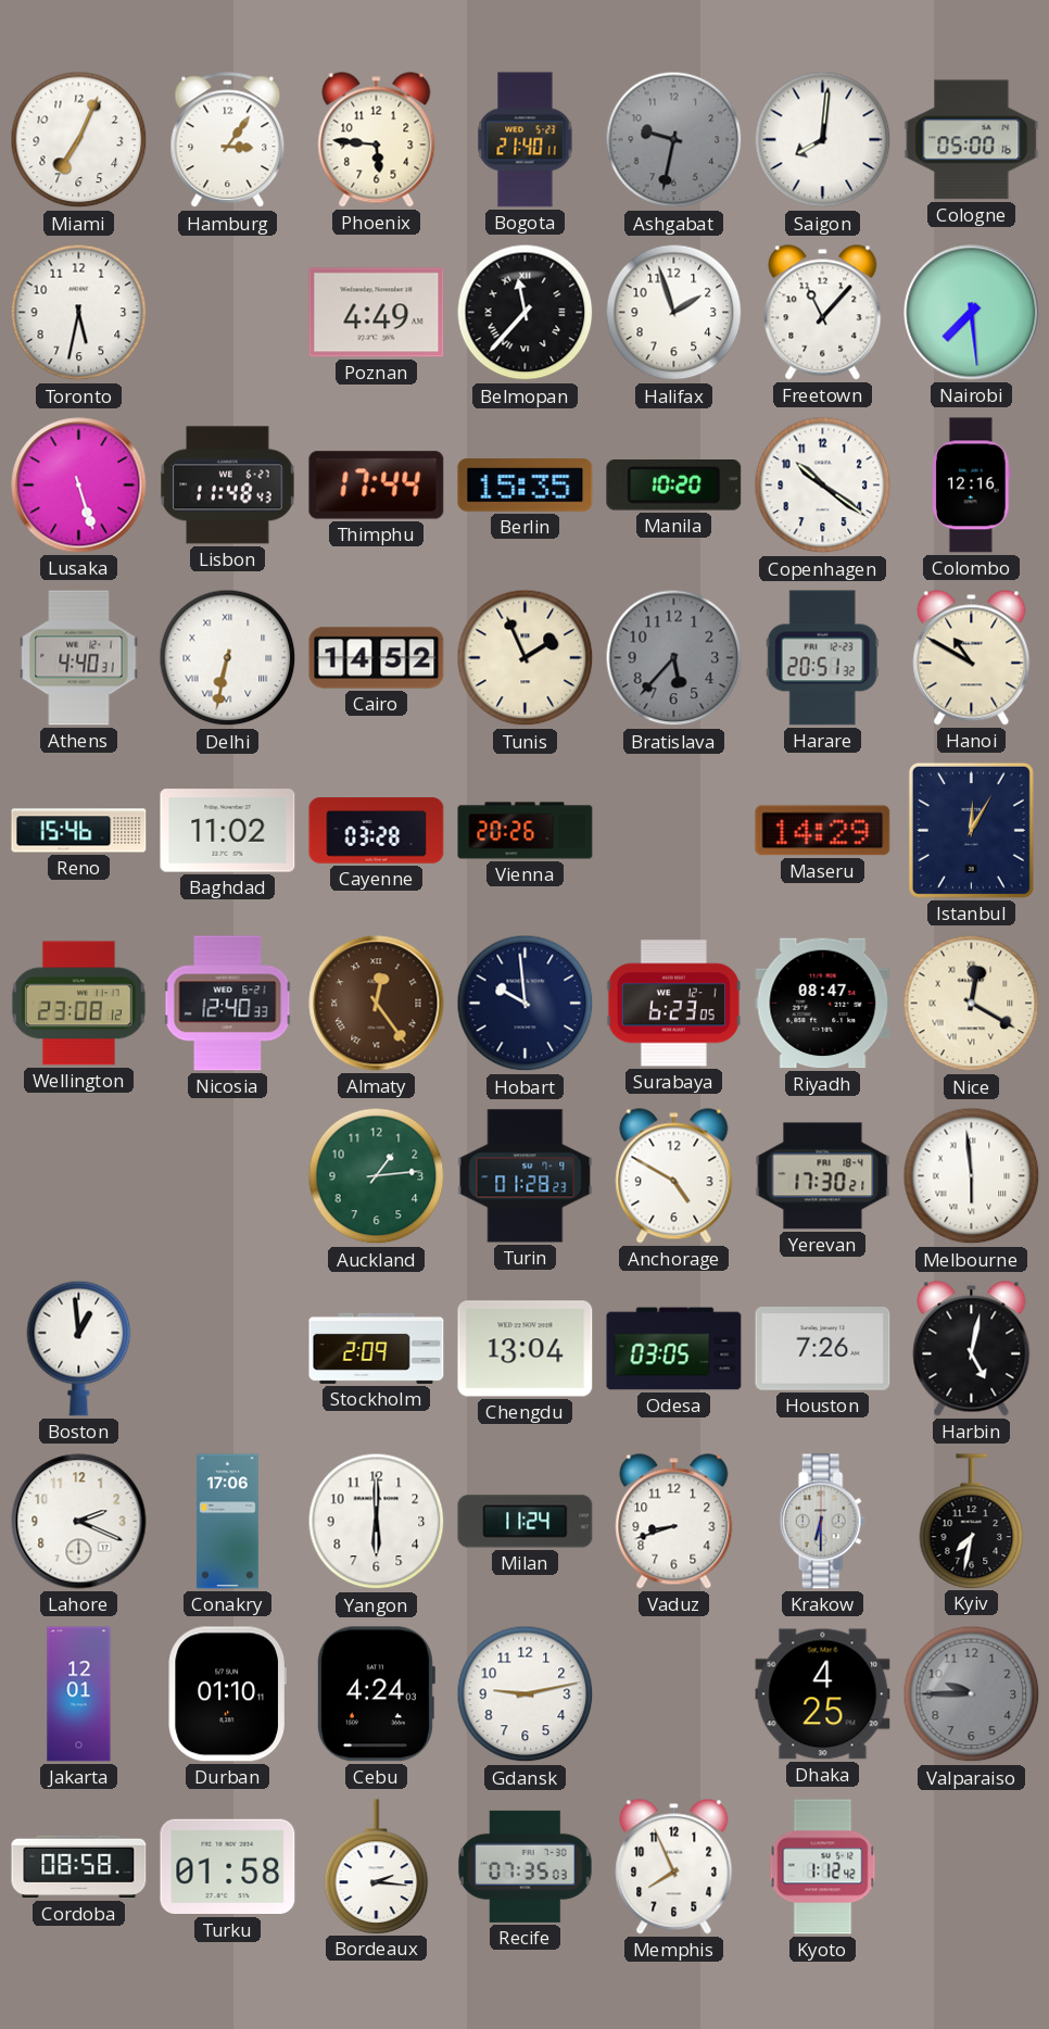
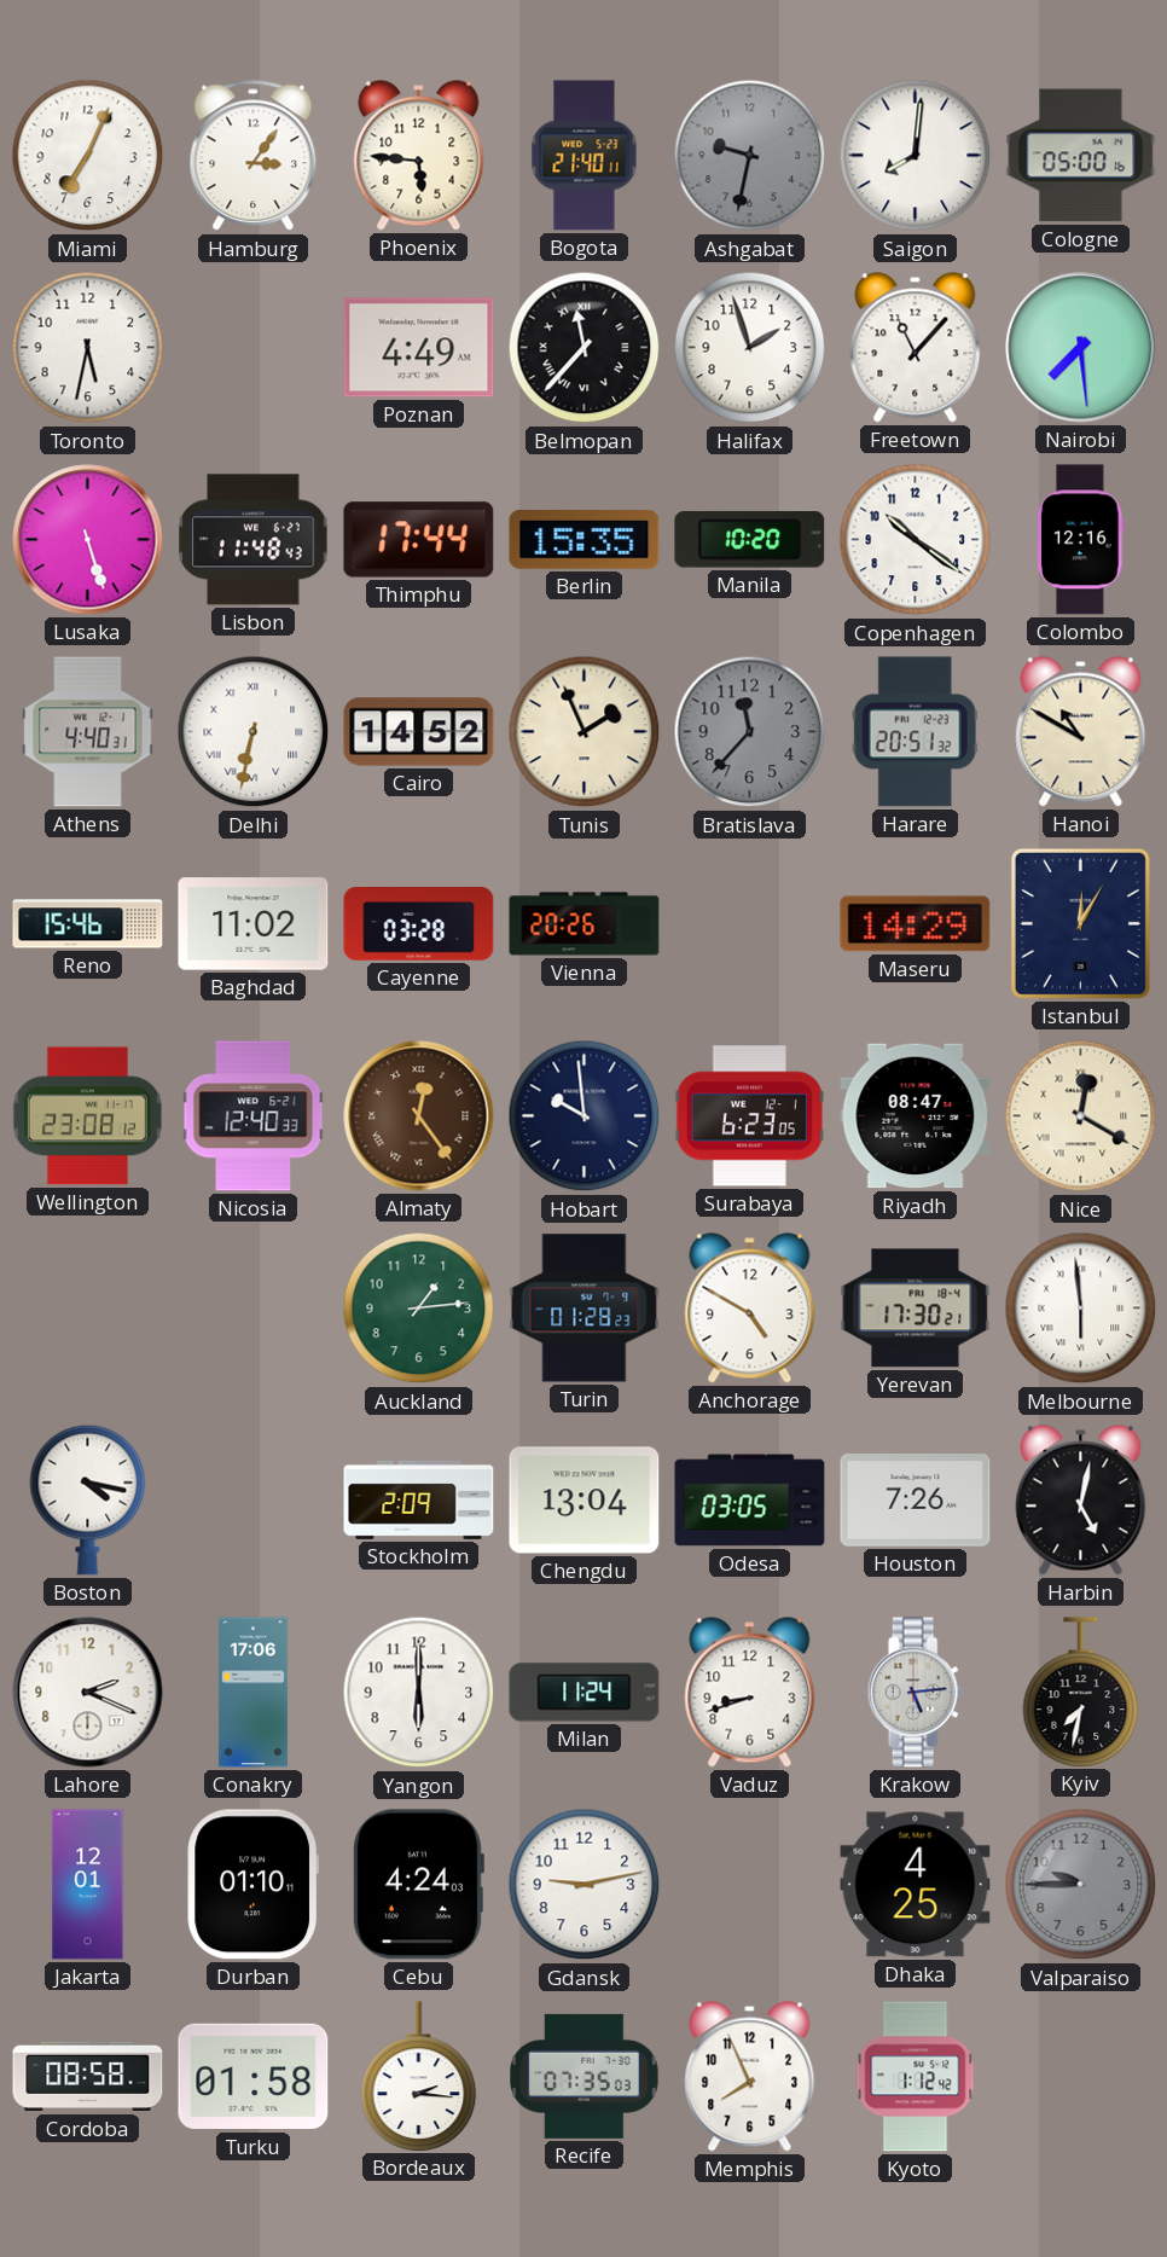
Bratislava: 5:37 -> 11:37
Boston: 12:59 -> 4:17
Krakow: 6:30 -> 5:14
